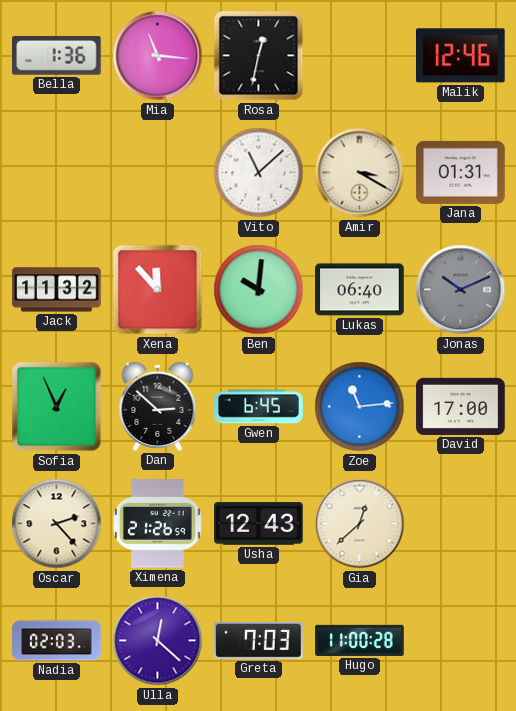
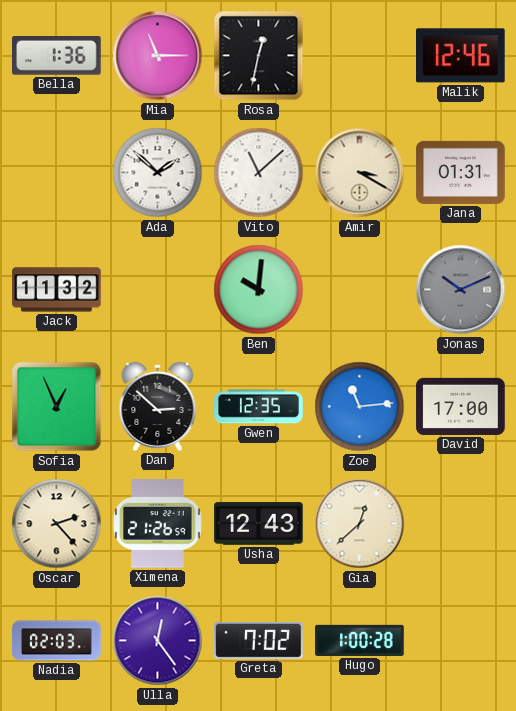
Mia: 11:16 -> 11:15
Ada: none -> 1:52
Xena: 11:53 -> none
Lukas: 06:40 -> none
Gwen: 6:45 -> 12:35
Ulla: 12:22 -> 12:24
Greta: 7:03 -> 7:02
Hugo: 11:00 -> 1:00
